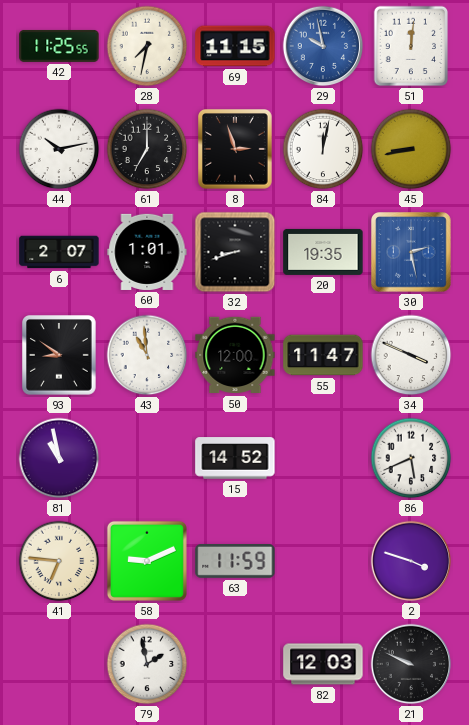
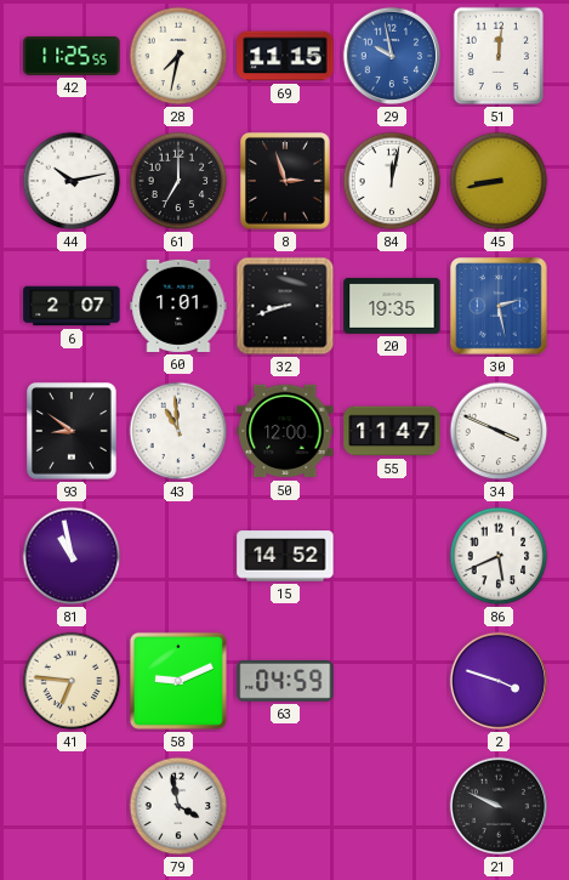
63: 11:59 -> 04:59
79: 1:58 -> 3:58
82: 12:03 -> none
